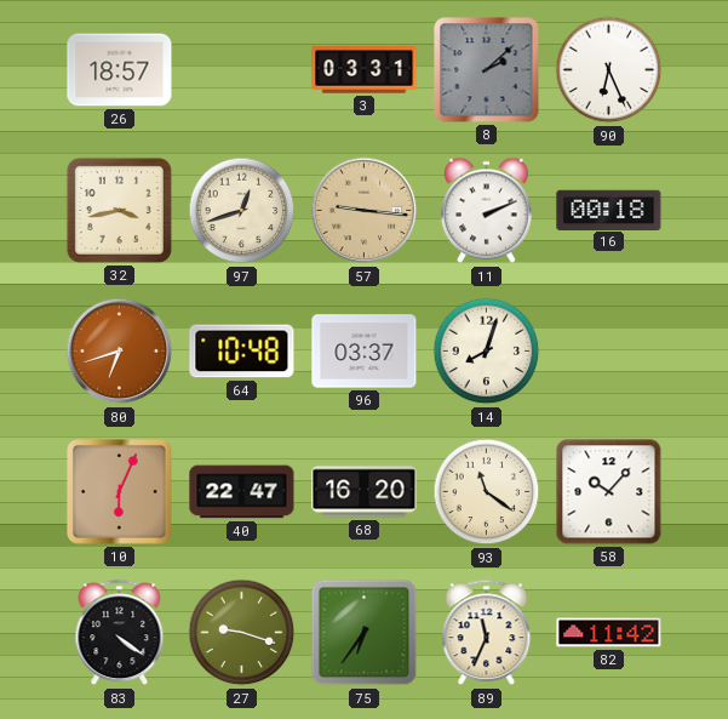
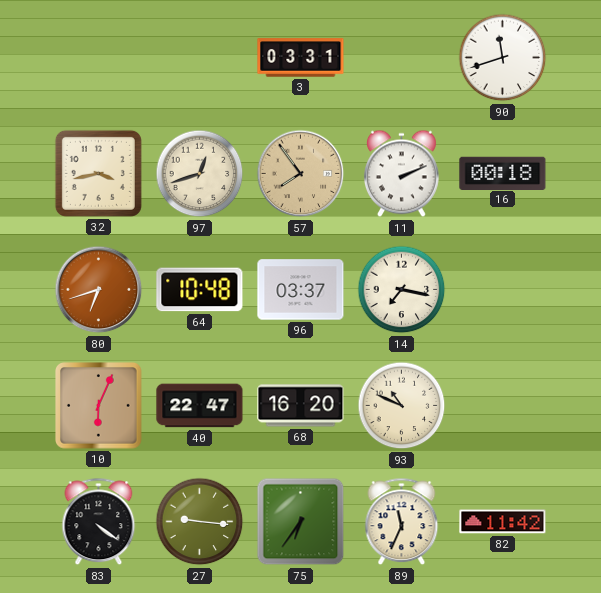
26: 18:57 -> none
8: 2:08 -> none
90: 6:26 -> 11:42
57: 9:16 -> 7:54
14: 8:03 -> 7:17
93: 11:21 -> 10:49
58: 10:07 -> none
27: 9:18 -> 9:16
